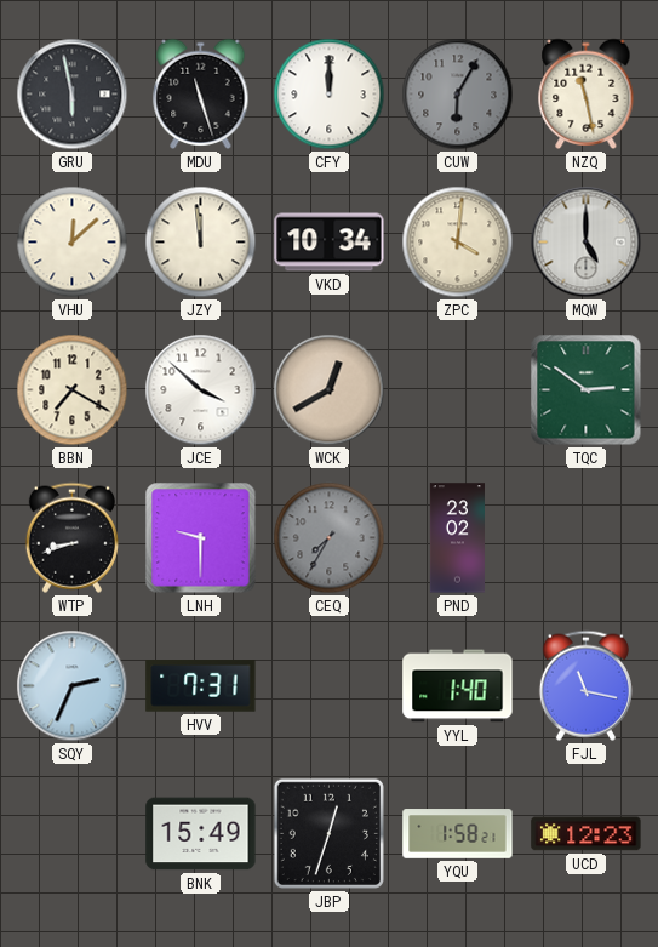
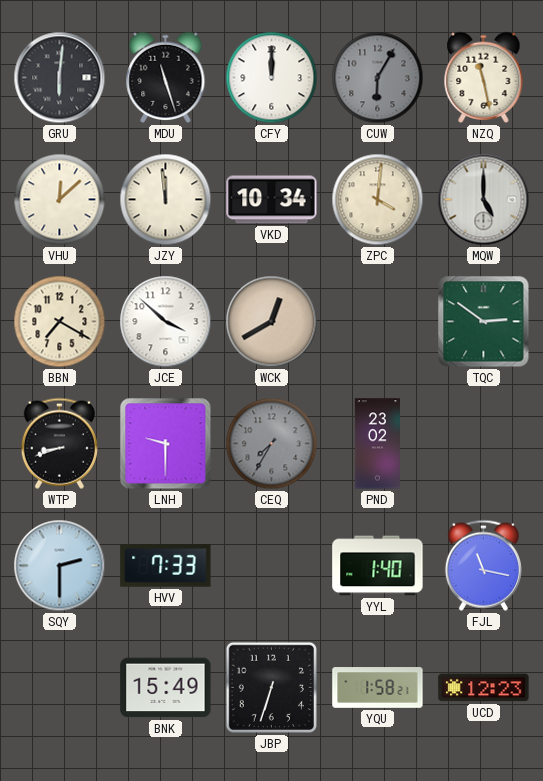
GRU: 5:58 -> 6:01
SQY: 2:34 -> 2:30
HVV: 7:31 -> 7:33
JBP: 12:33 -> 6:33
